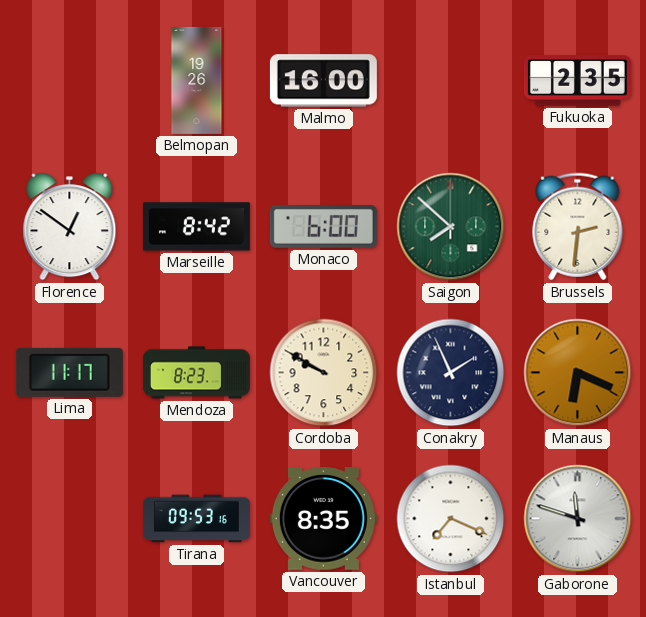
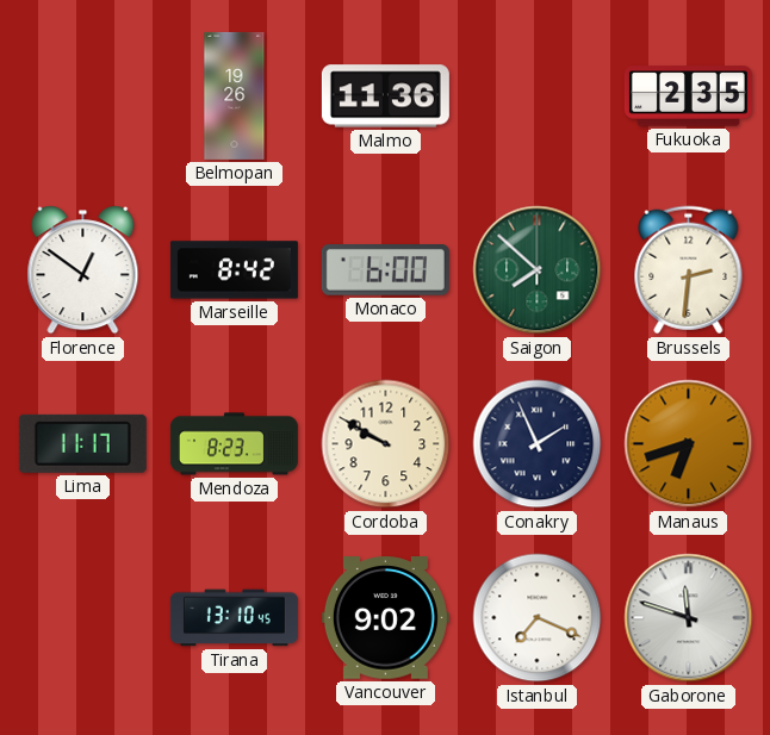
Malmo: 16:00 -> 11:36
Manaus: 6:19 -> 6:42
Tirana: 09:53 -> 13:10
Vancouver: 8:35 -> 9:02
